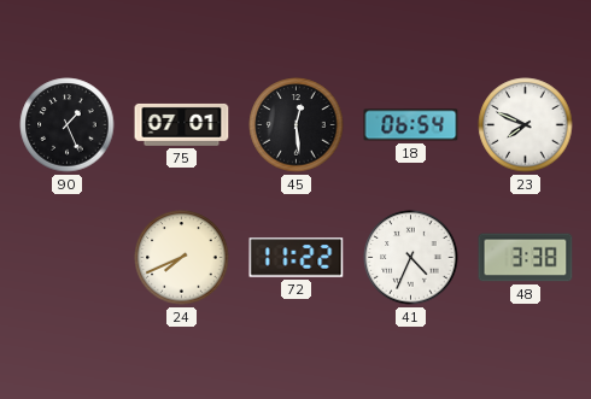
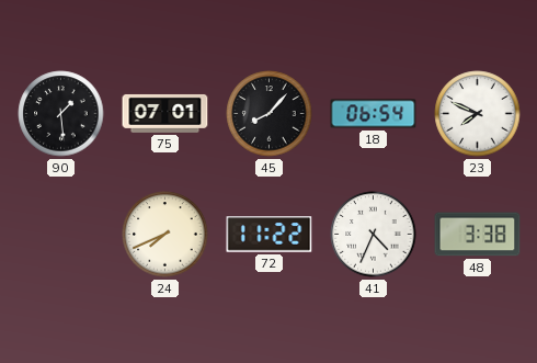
90: 1:26 -> 1:29
45: 12:29 -> 8:07
